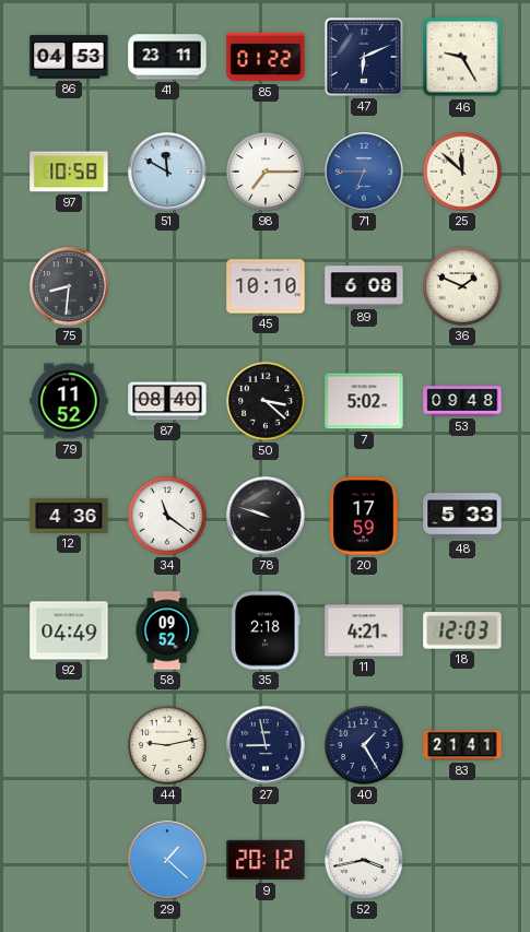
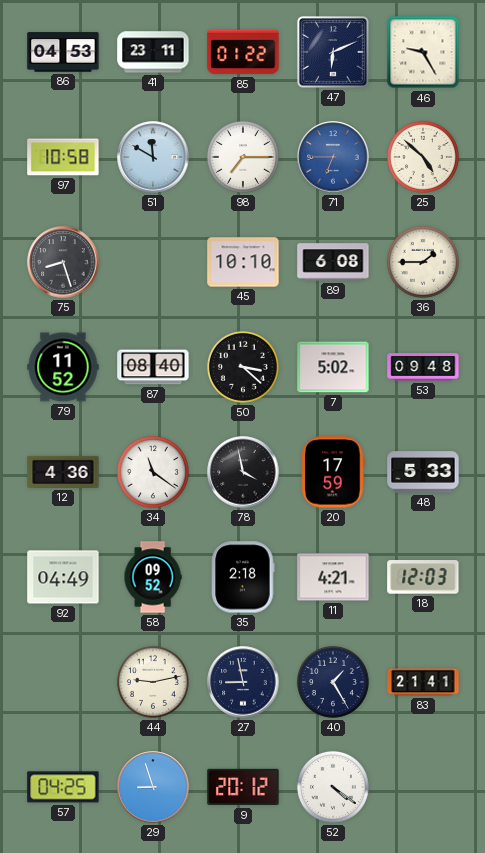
25: 11:52 -> 4:52
75: 8:31 -> 8:27
36: 1:49 -> 1:45
78: 9:48 -> 3:58
57: none -> 04:25
29: 1:22 -> 8:57
52: 3:43 -> 4:21
